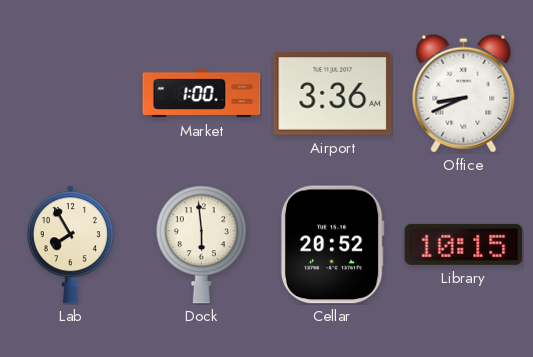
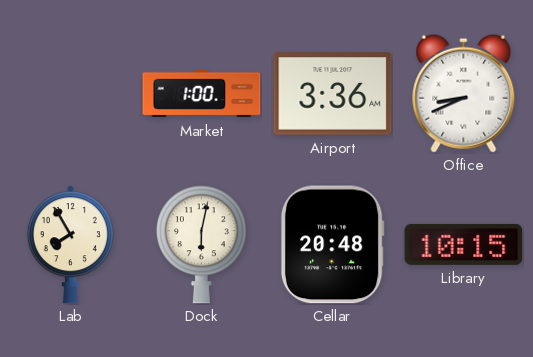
Dock: 5:59 -> 6:02
Cellar: 20:52 -> 20:48
